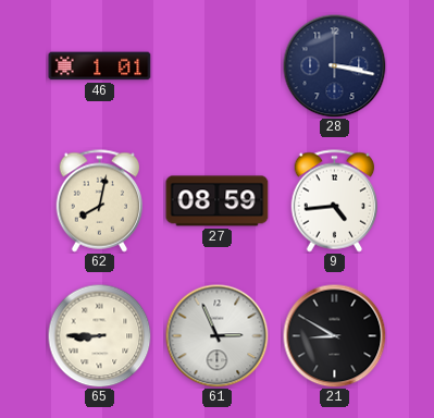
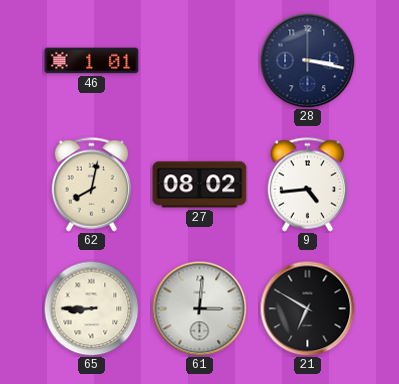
27: 08:59 -> 08:02
61: 2:56 -> 3:01
21: 8:50 -> 6:50
